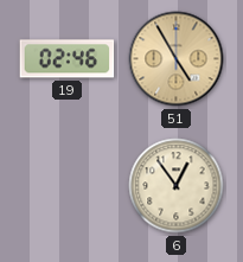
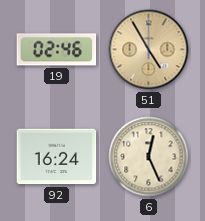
92: none -> 16:24
6: 12:54 -> 12:26
